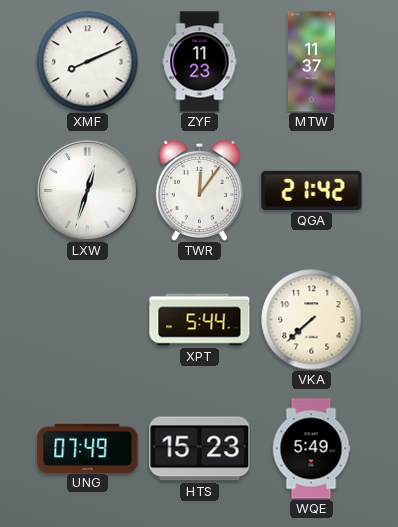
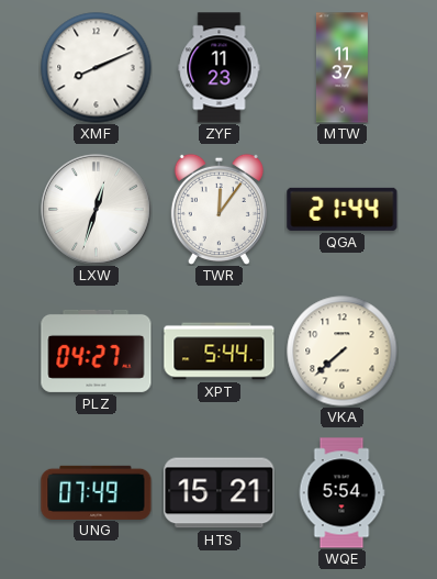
QGA: 21:42 -> 21:44
PLZ: none -> 04:27
HTS: 15:23 -> 15:21
WQE: 5:49 -> 5:54
